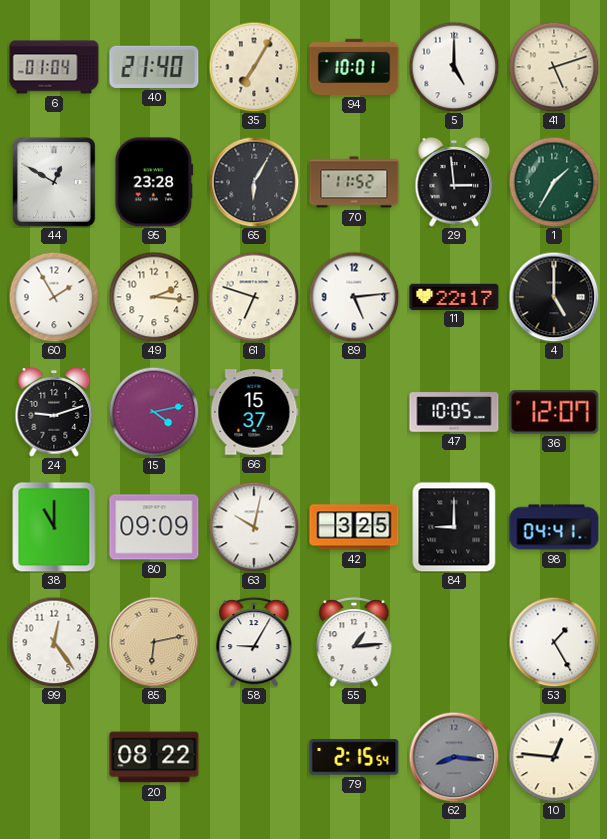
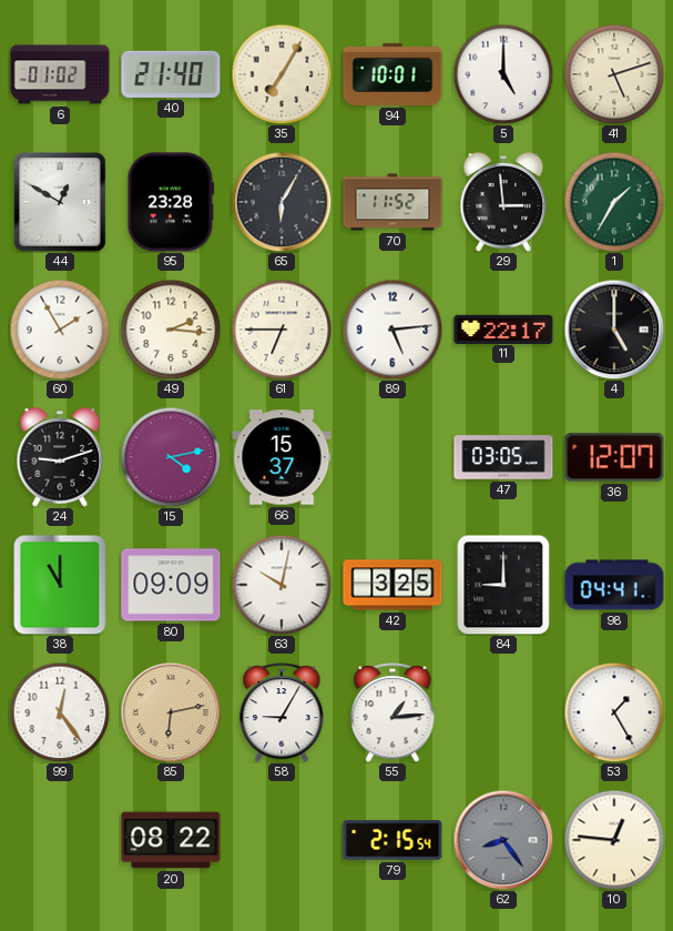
6: 01:04 -> 01:02
61: 6:48 -> 6:45
47: 10:05 -> 03:05
62: 8:16 -> 8:24
